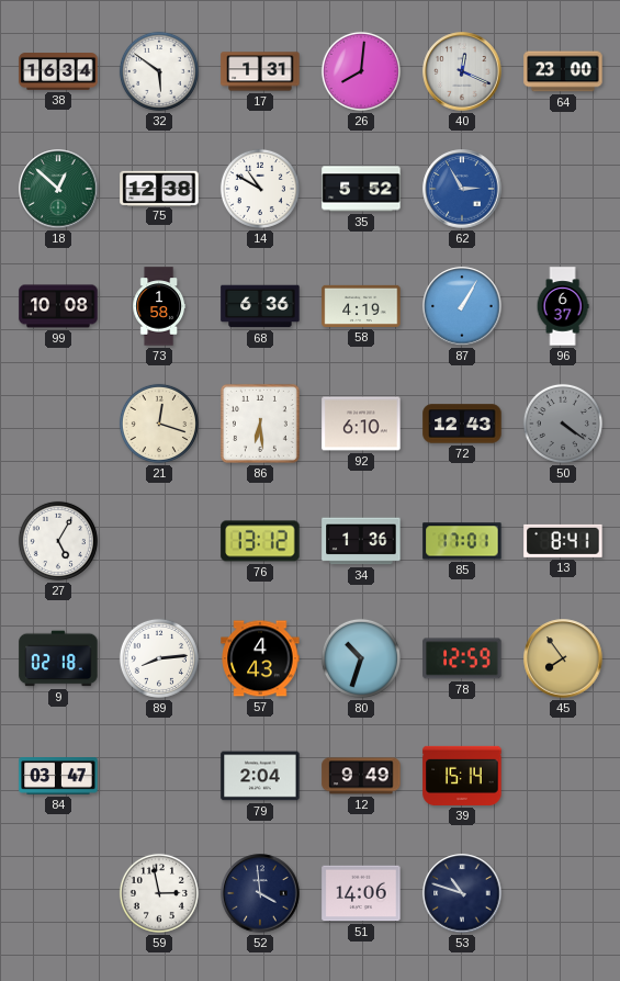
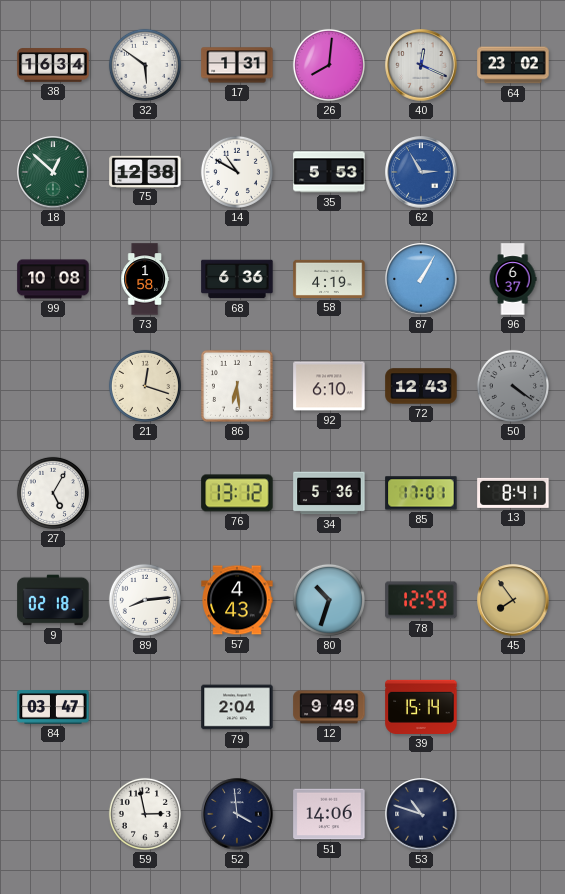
64: 23:00 -> 23:02
35: 5:52 -> 5:53
34: 1:36 -> 5:36
